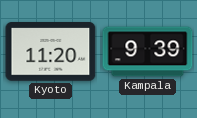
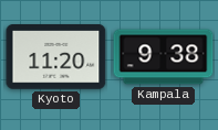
Kampala: 9:39 -> 9:38
